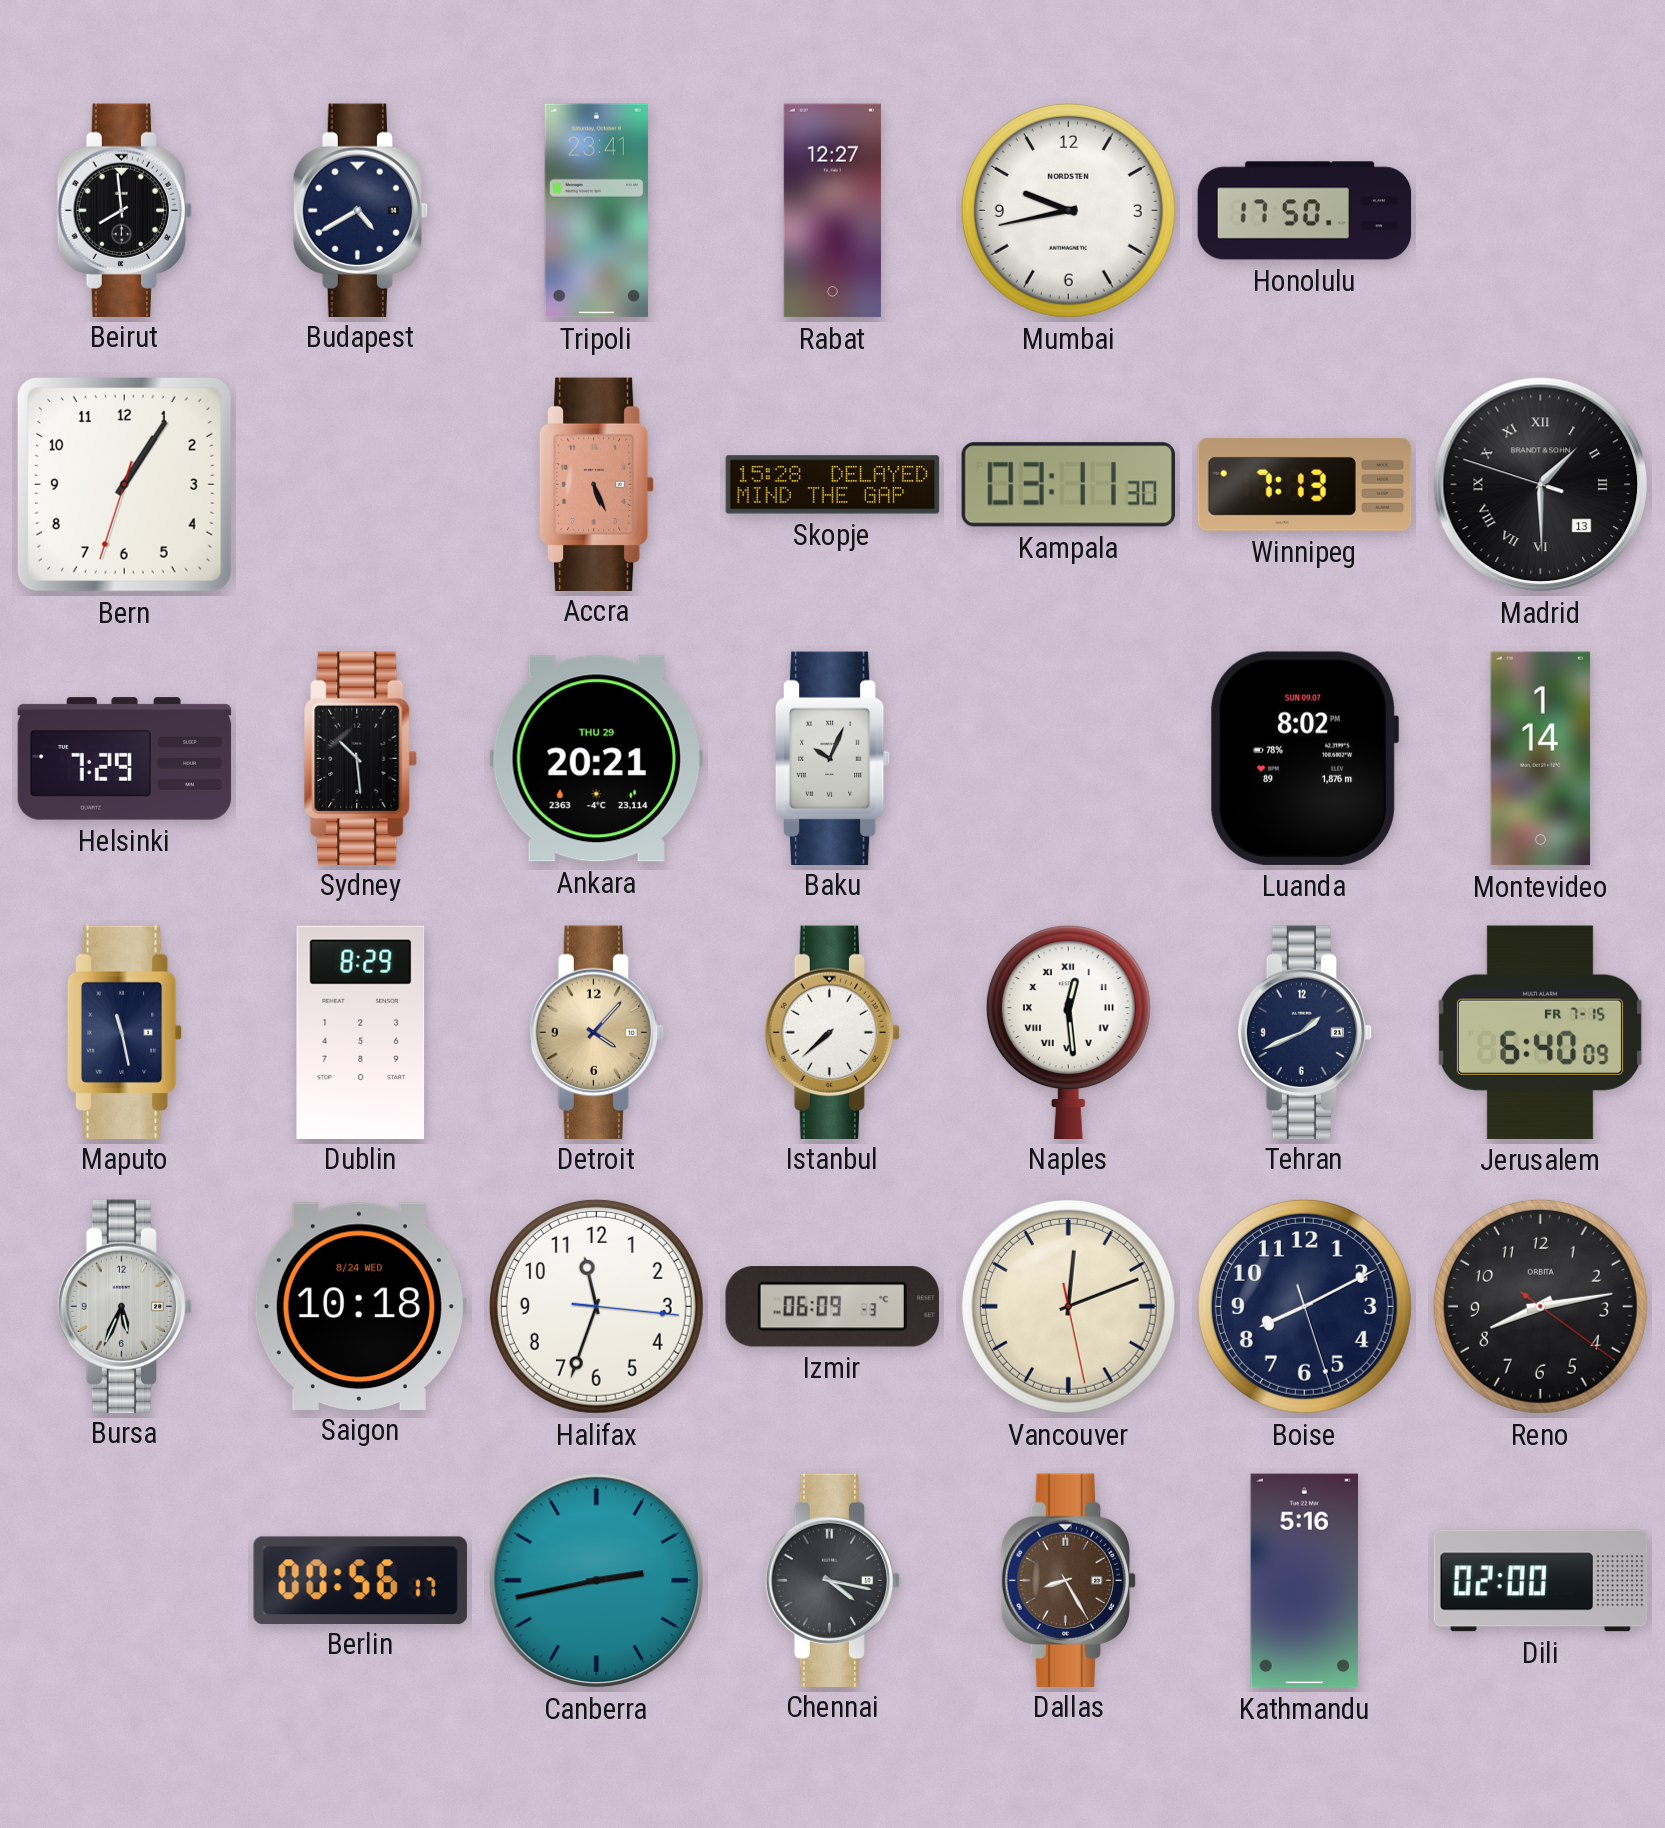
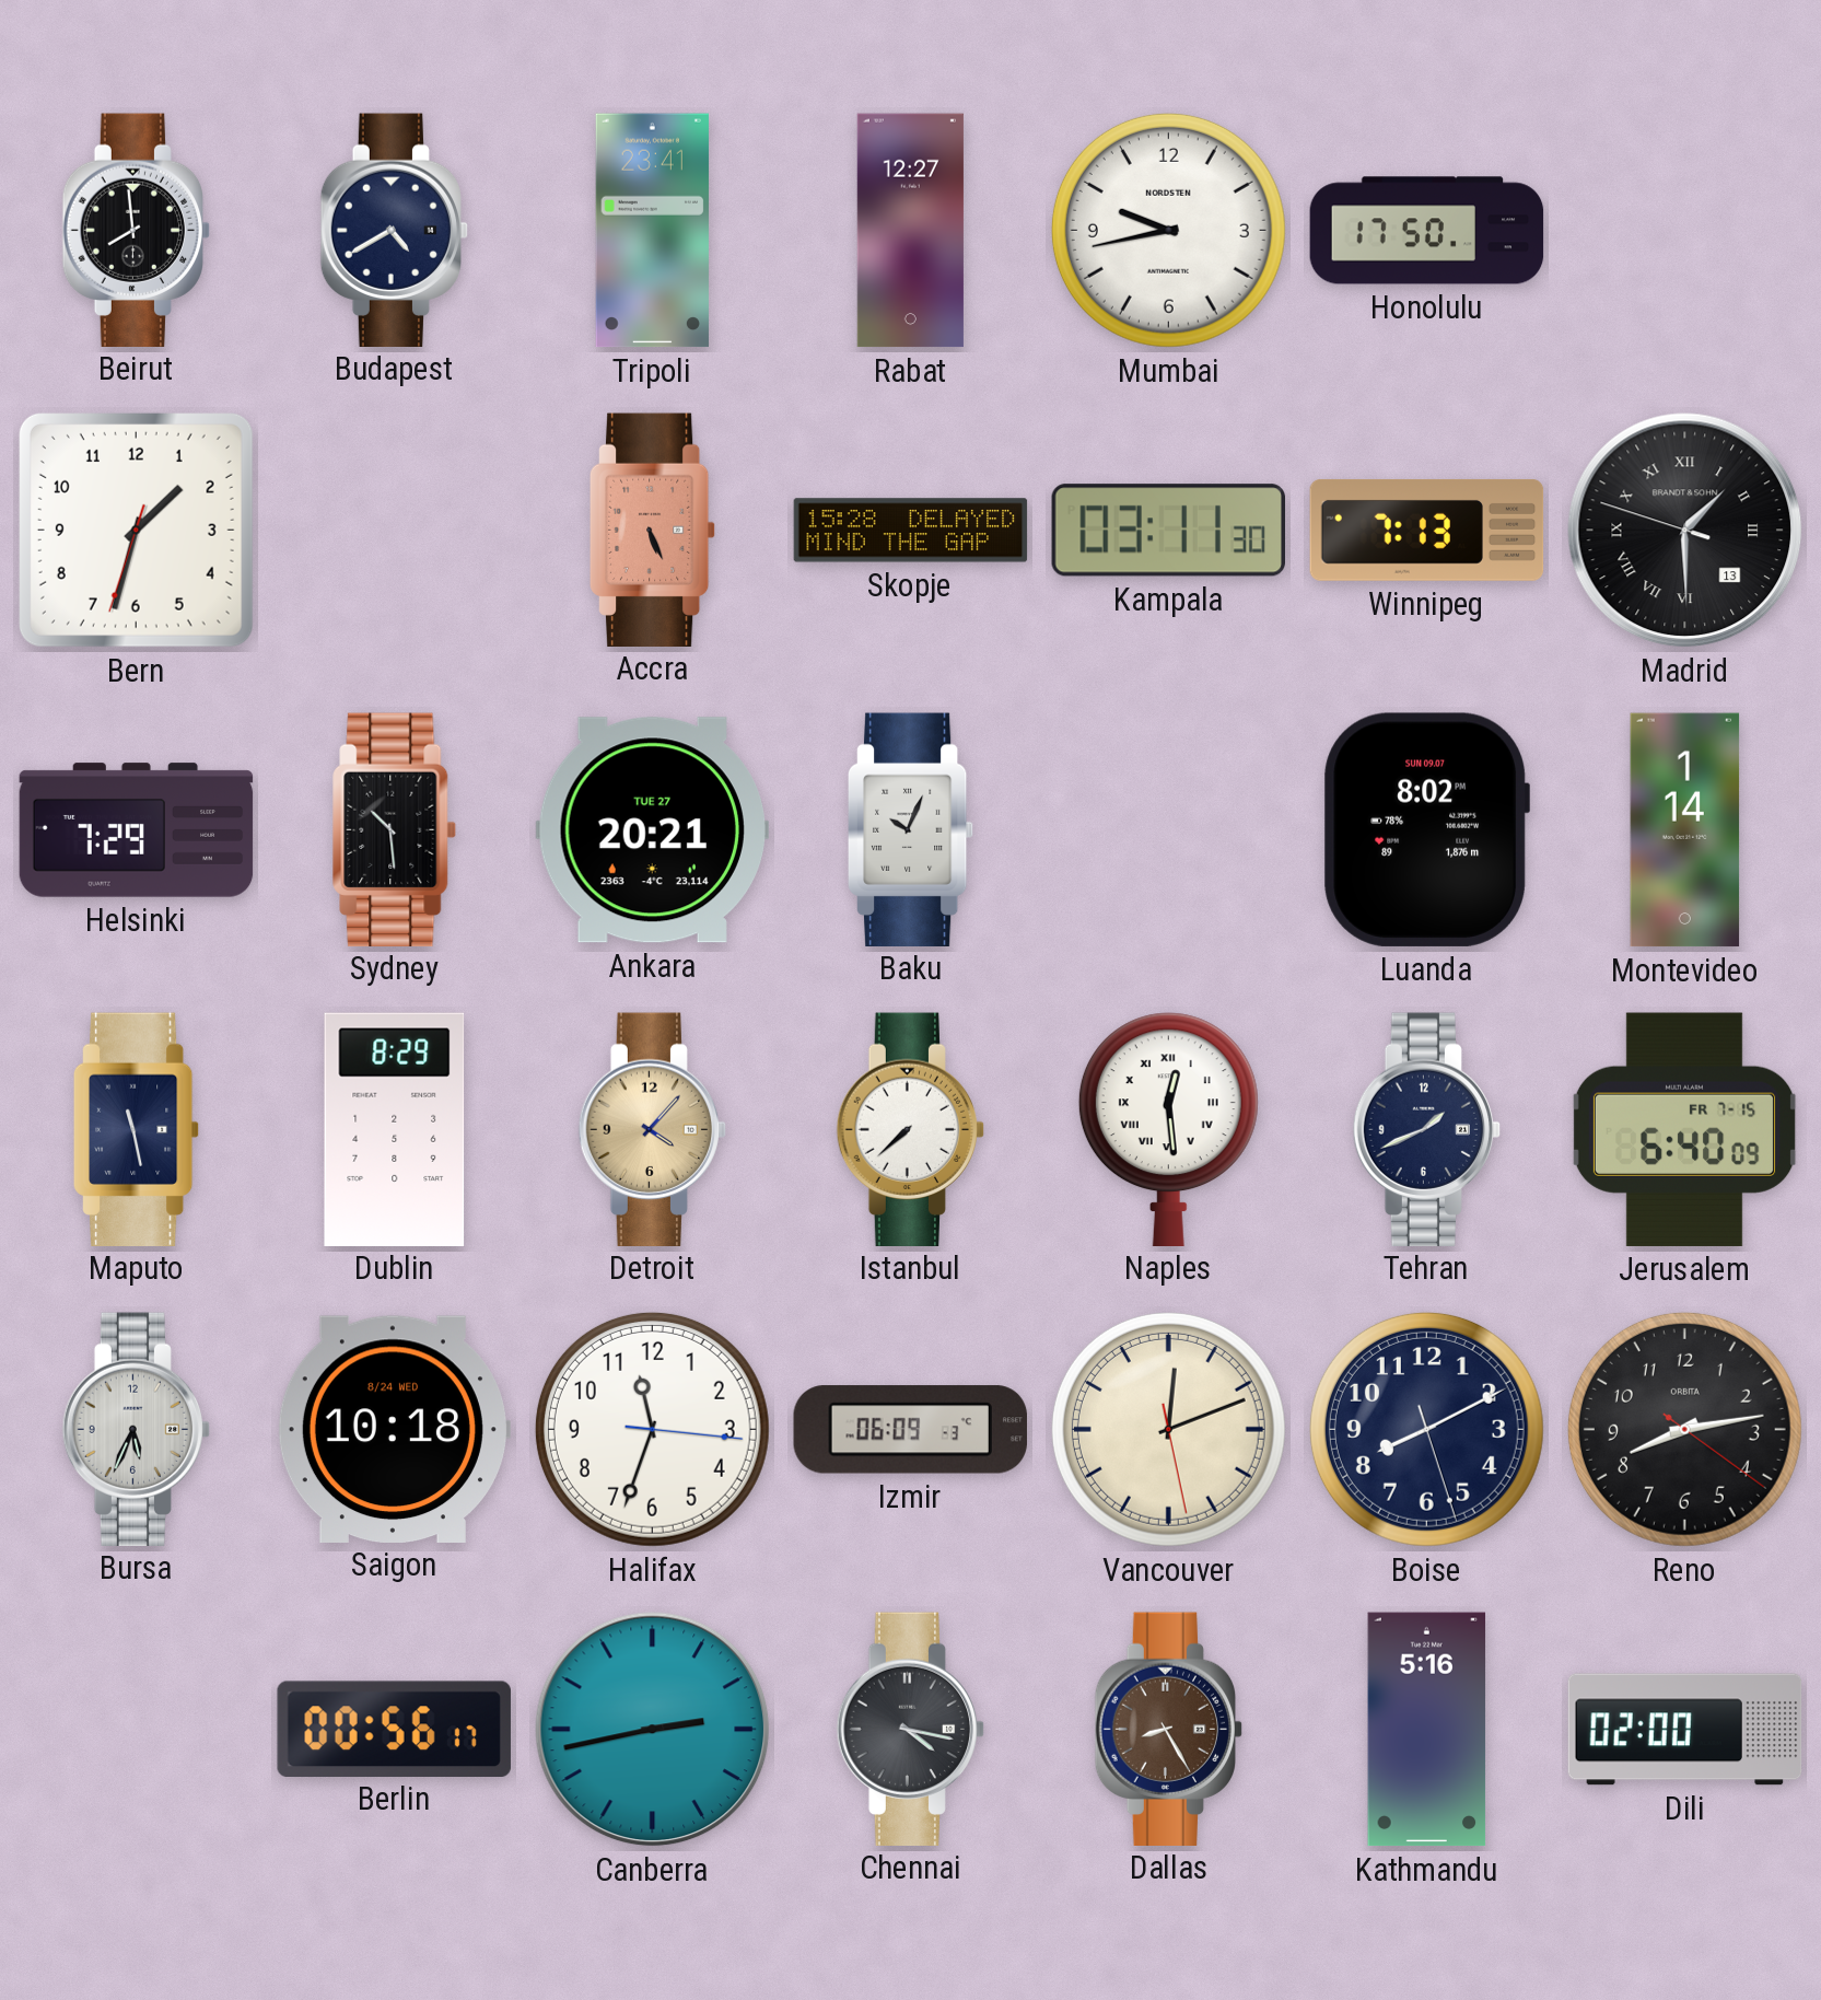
Bern: 1:05 -> 1:32
Ankara date: THU 29 -> TUE 27
